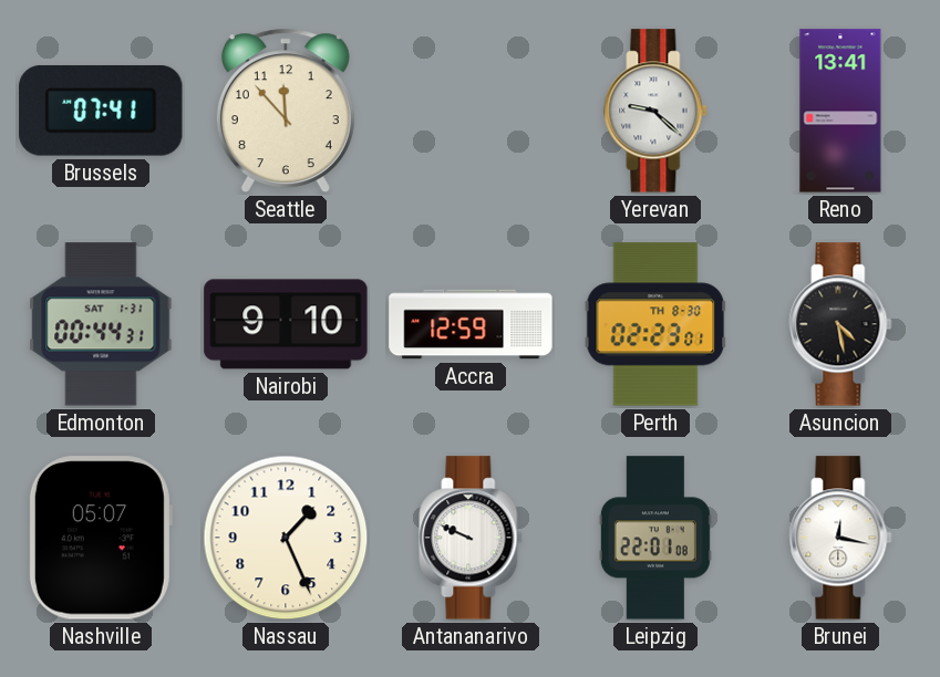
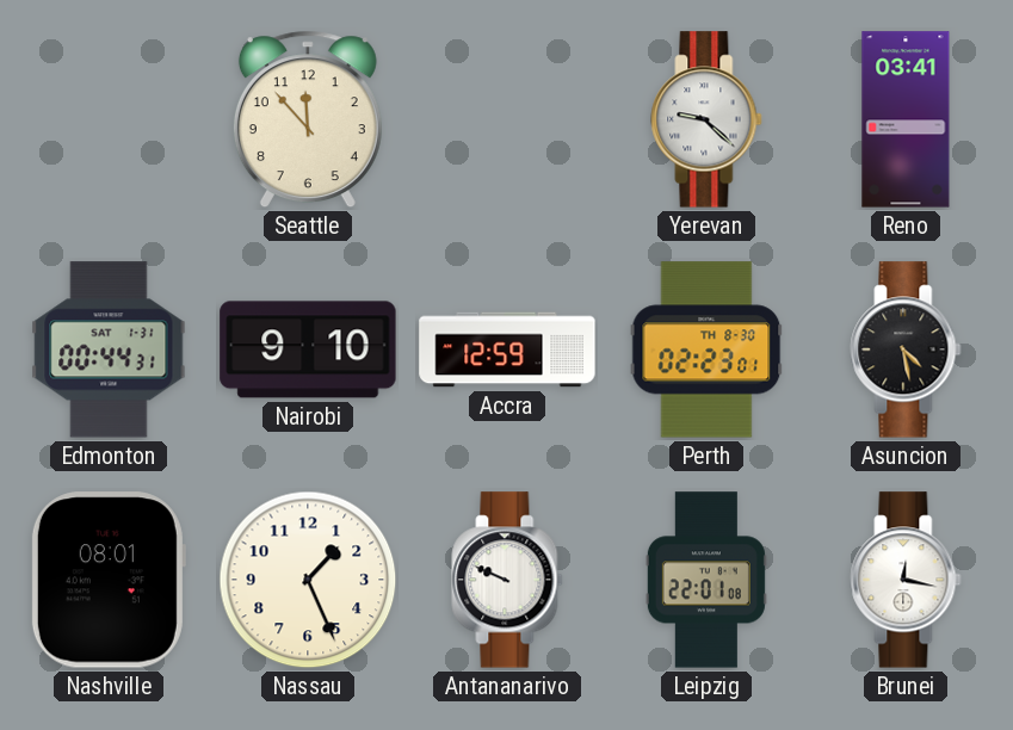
Brussels: 07:41 -> none
Reno: 13:41 -> 03:41
Nashville: 05:07 -> 08:01
